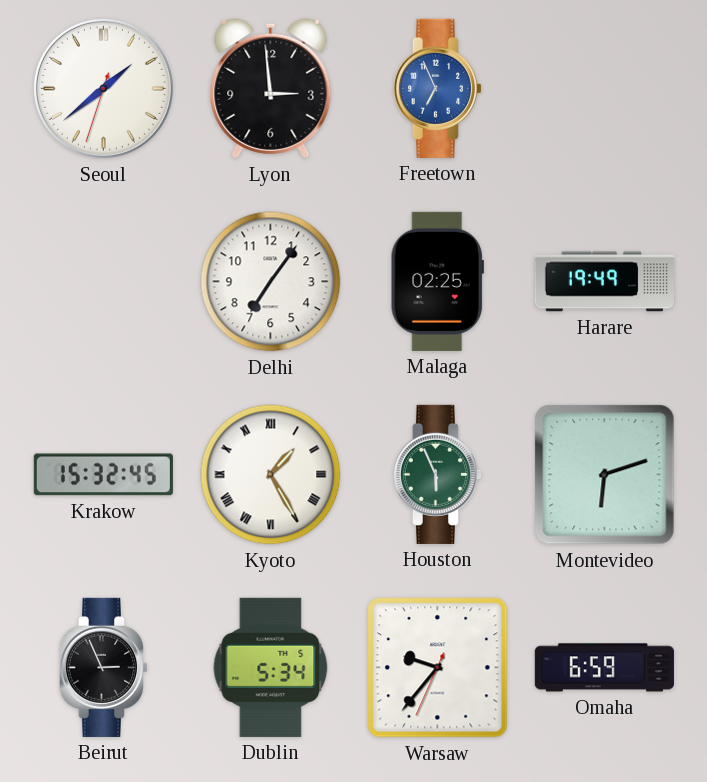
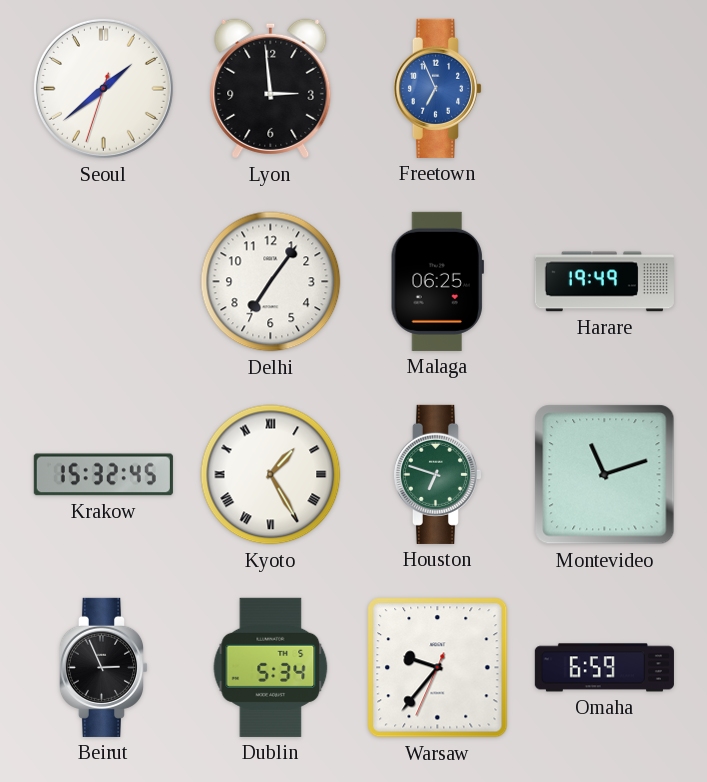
Malaga: 02:25 -> 06:25
Houston: 5:56 -> 6:48
Montevideo: 6:12 -> 11:12
